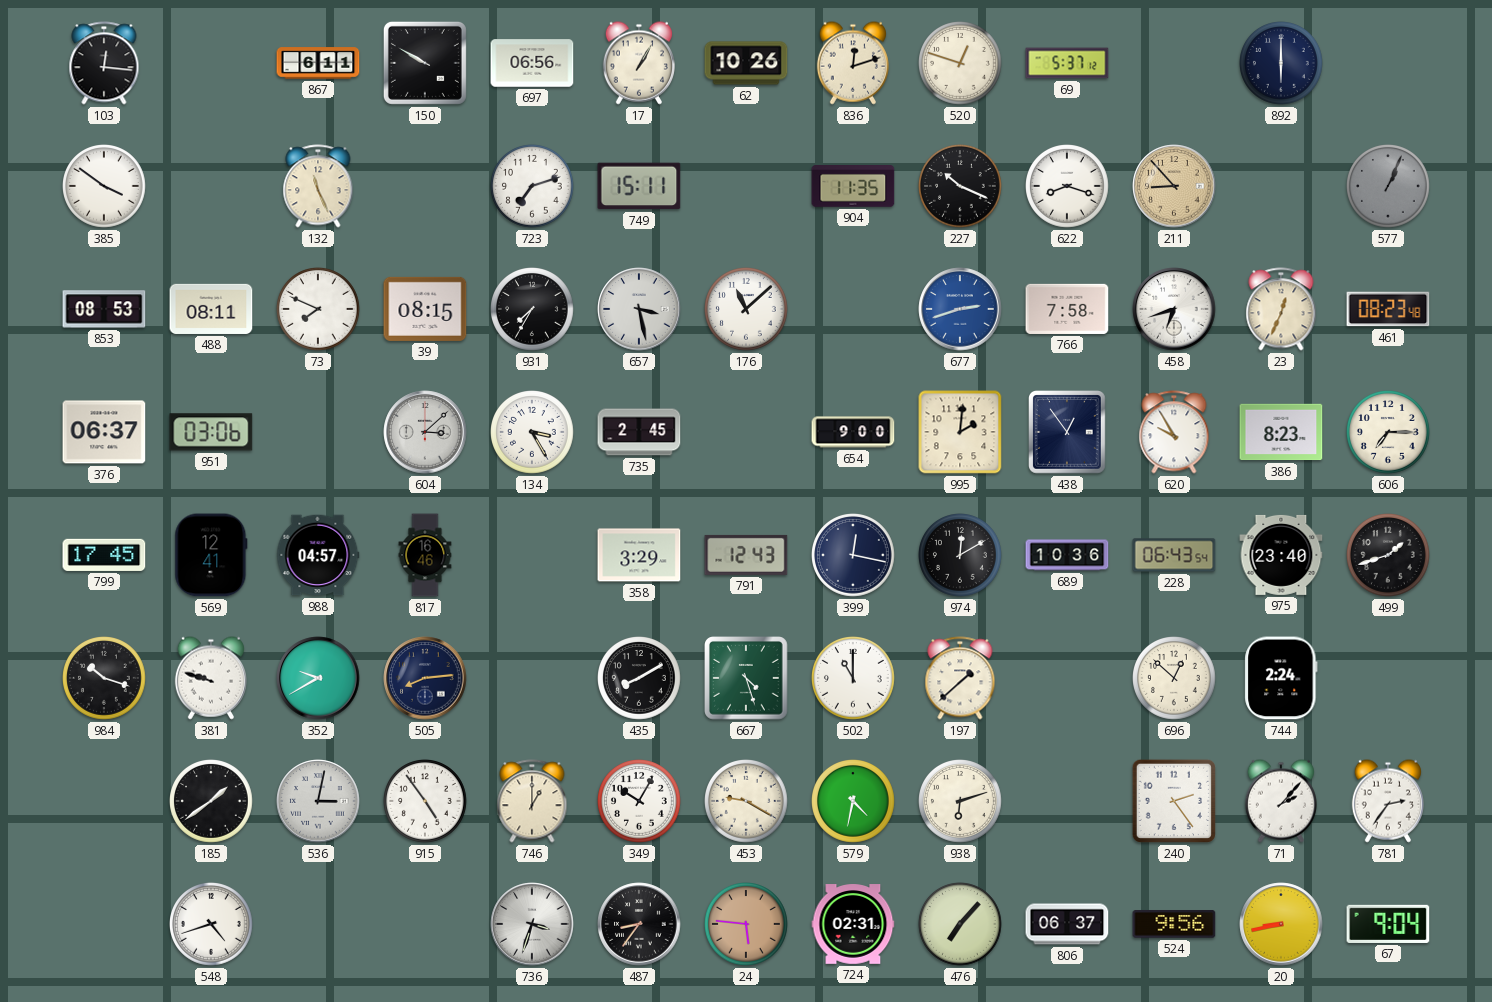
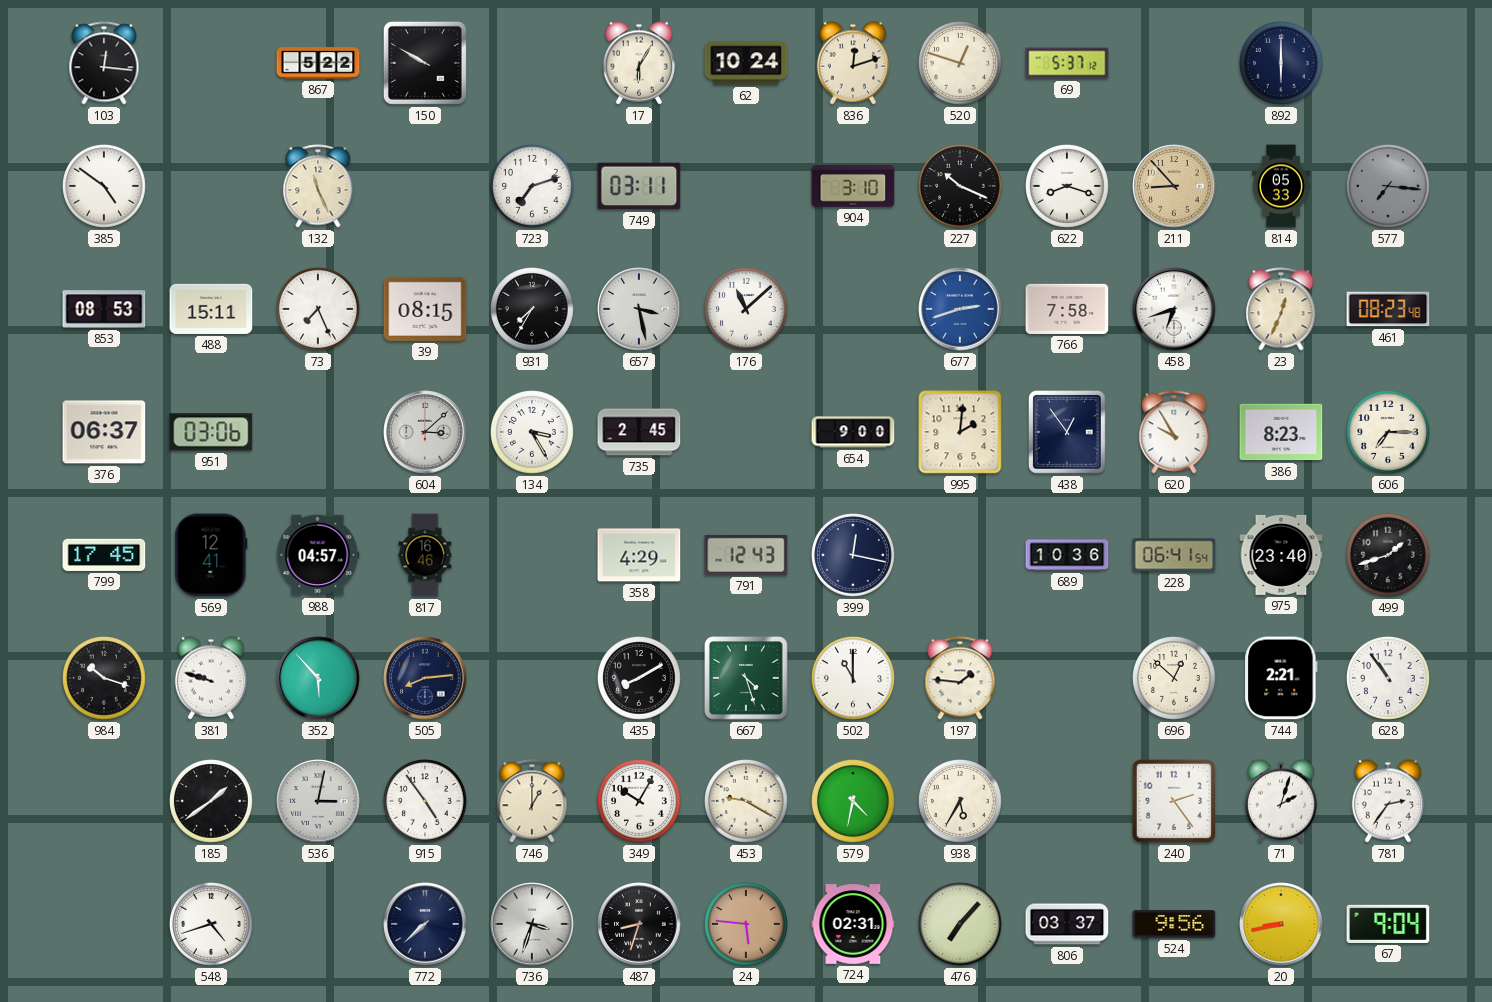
867: 6:11 -> 5:22
697: 06:56 -> none
17: 1:05 -> 6:05
62: 10:26 -> 10:24
385: 3:51 -> 4:51
749: 15:11 -> 03:11
904: 11:35 -> 3:10
814: none -> 05:33
577: 1:04 -> 7:16
488: 08:11 -> 15:11
73: 7:49 -> 7:26
358: 3:29 -> 4:29
974: 12:10 -> none
228: 06:43 -> 06:41
352: 9:40 -> 5:53
197: 1:38 -> 1:46
744: 2:24 -> 2:21
628: none -> 10:54
938: 6:12 -> 5:35
71: 2:07 -> 2:03
772: none -> 7:38
487: 8:36 -> 8:33
806: 06:37 -> 03:37
